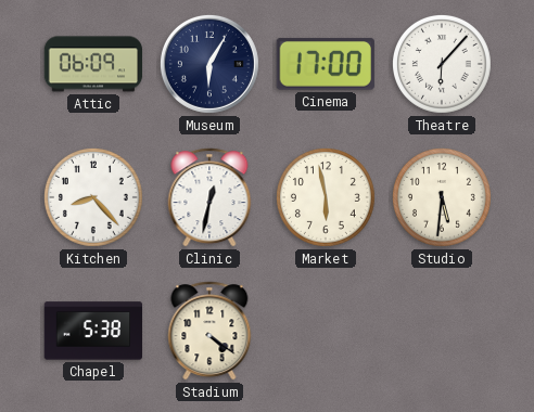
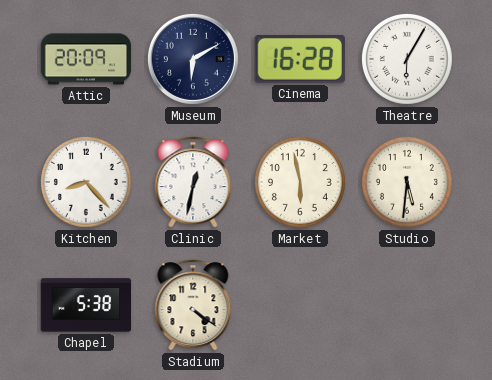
Attic: 06:09 -> 20:09
Museum: 6:05 -> 6:10
Cinema: 17:00 -> 16:28
Theatre: 6:07 -> 6:05
